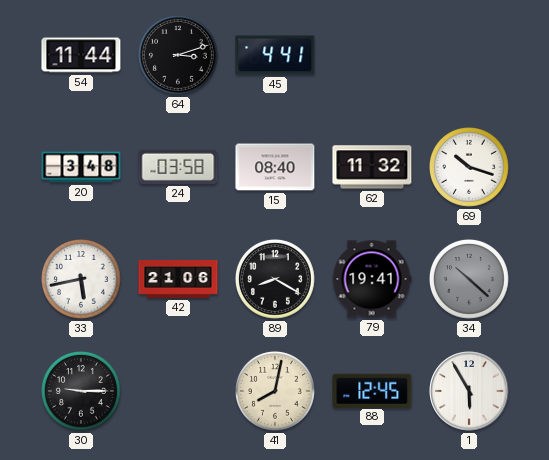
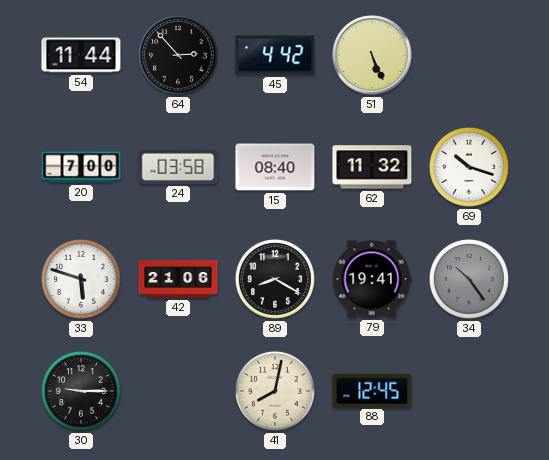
64: 3:12 -> 2:53
45: 4:41 -> 4:42
51: none -> 5:26
20: 3:48 -> 7:00
33: 5:43 -> 5:48
34: 10:22 -> 10:24
1: 5:55 -> none
